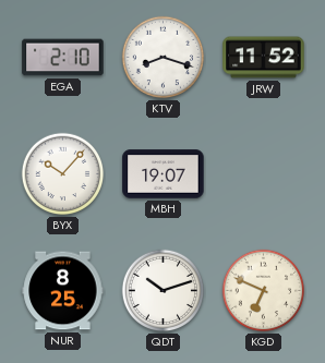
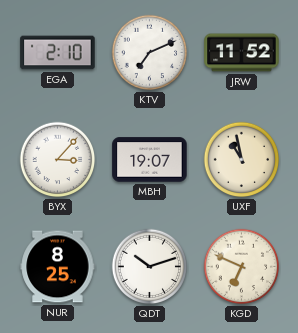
KTV: 8:18 -> 7:11
BYX: 10:07 -> 3:07
UXF: none -> 10:58
